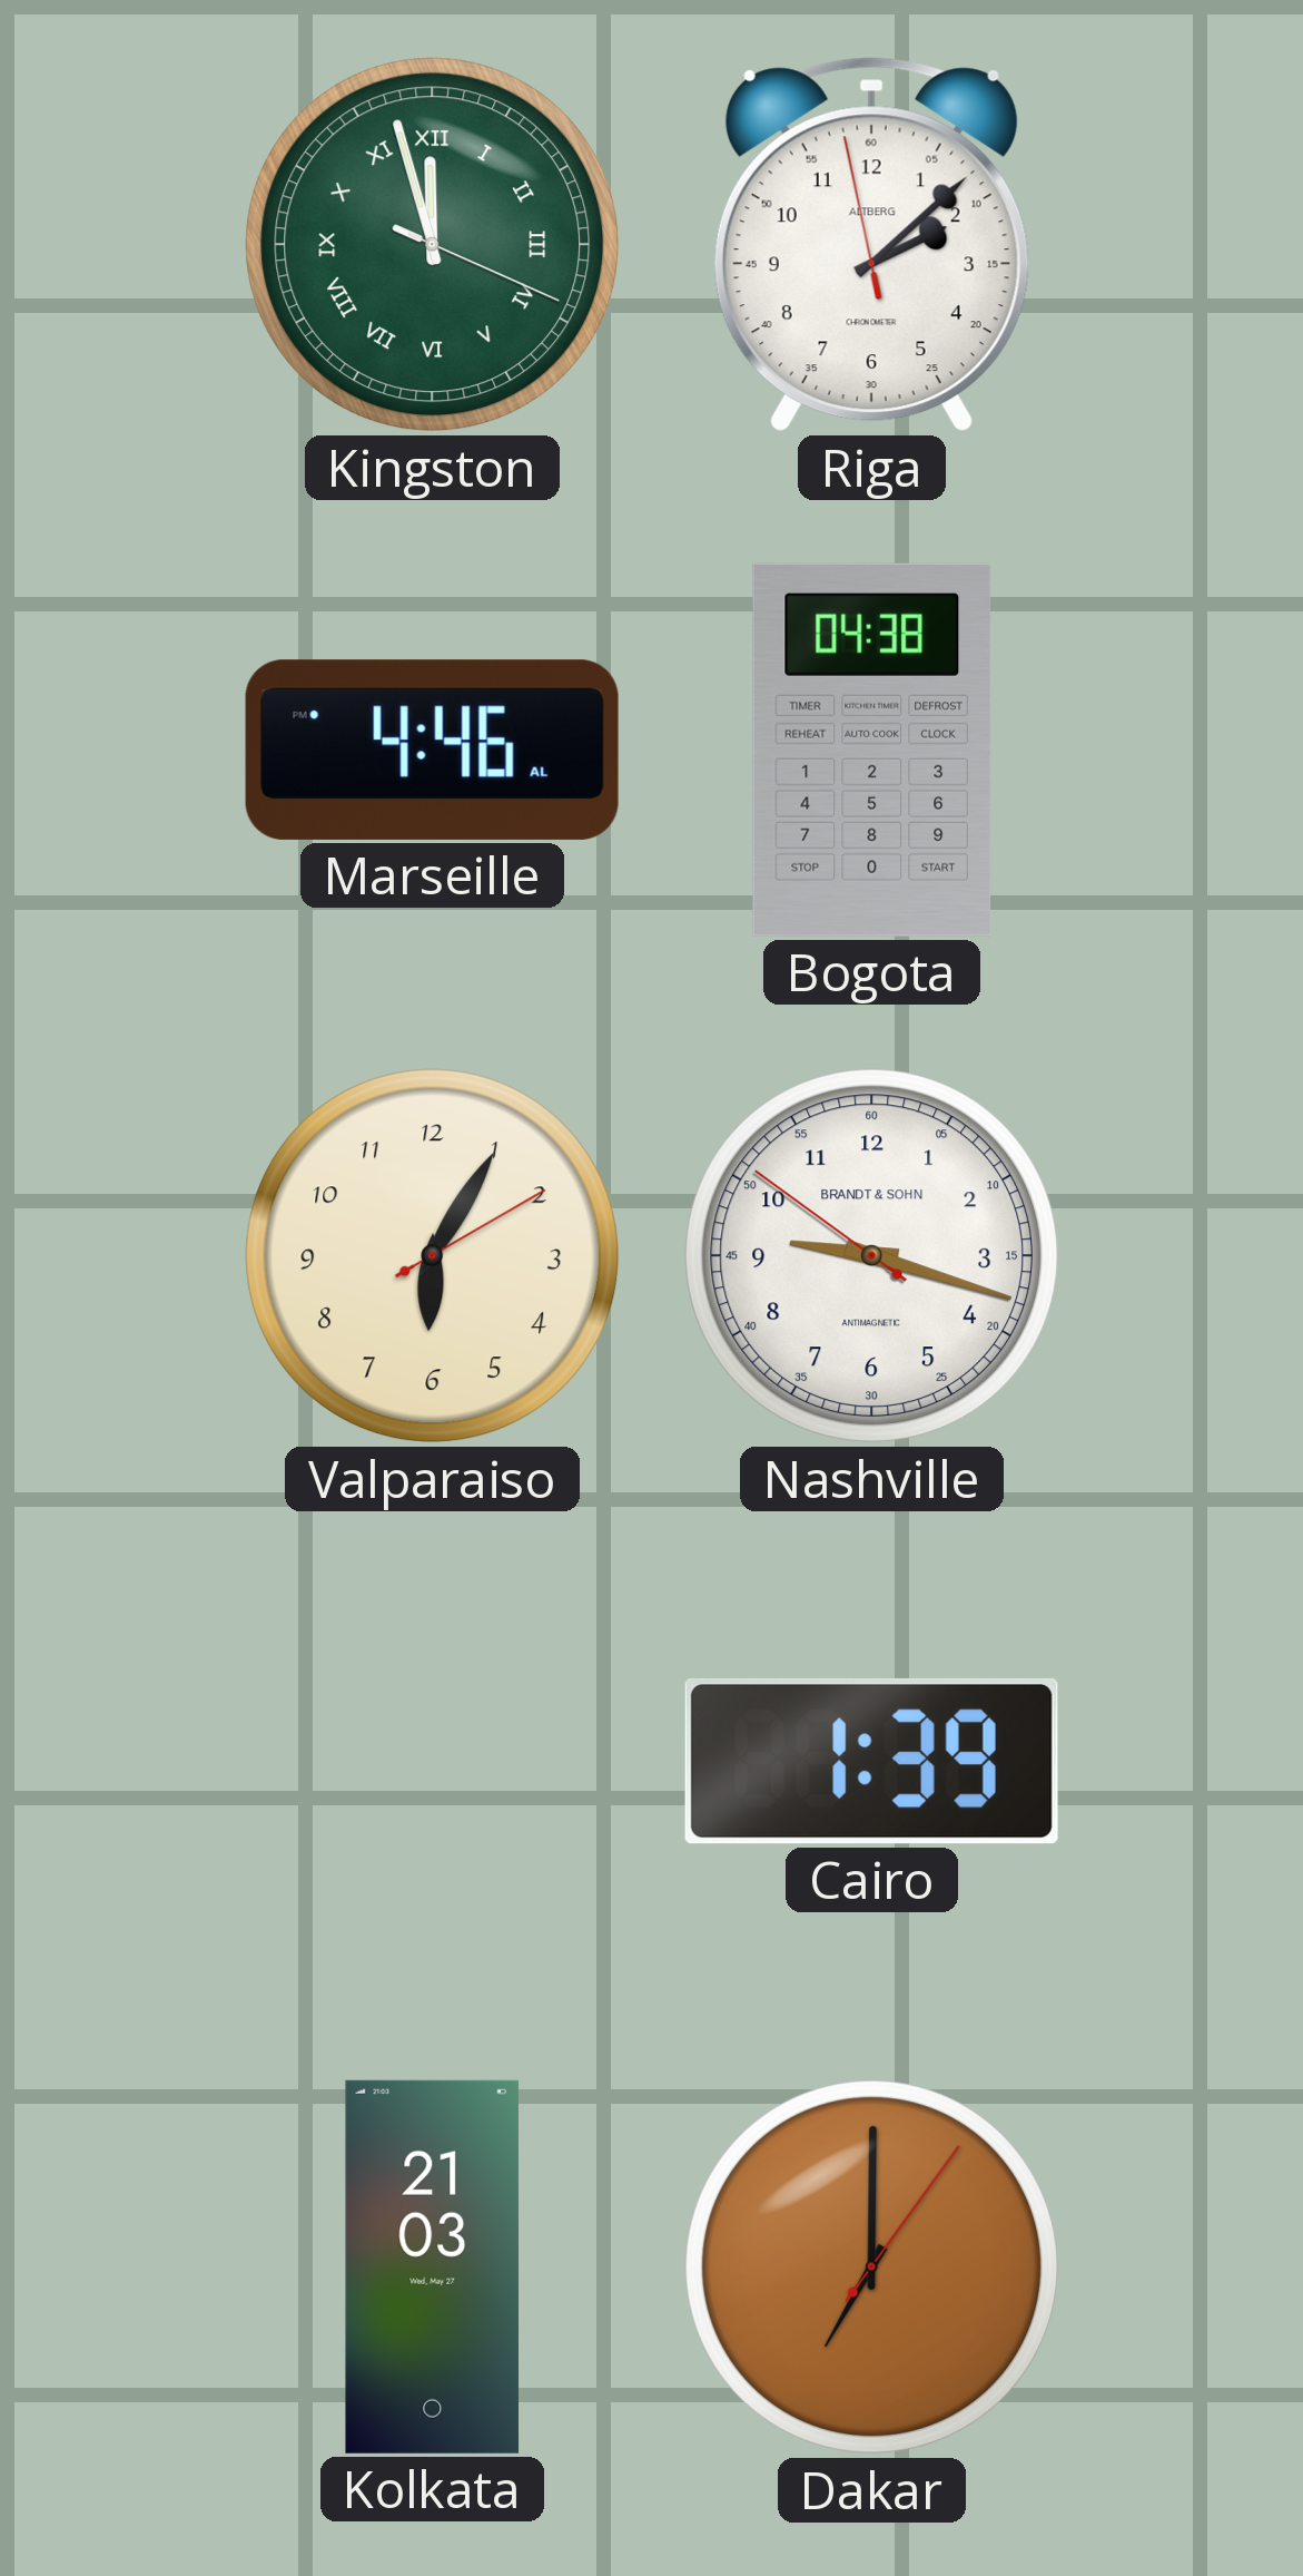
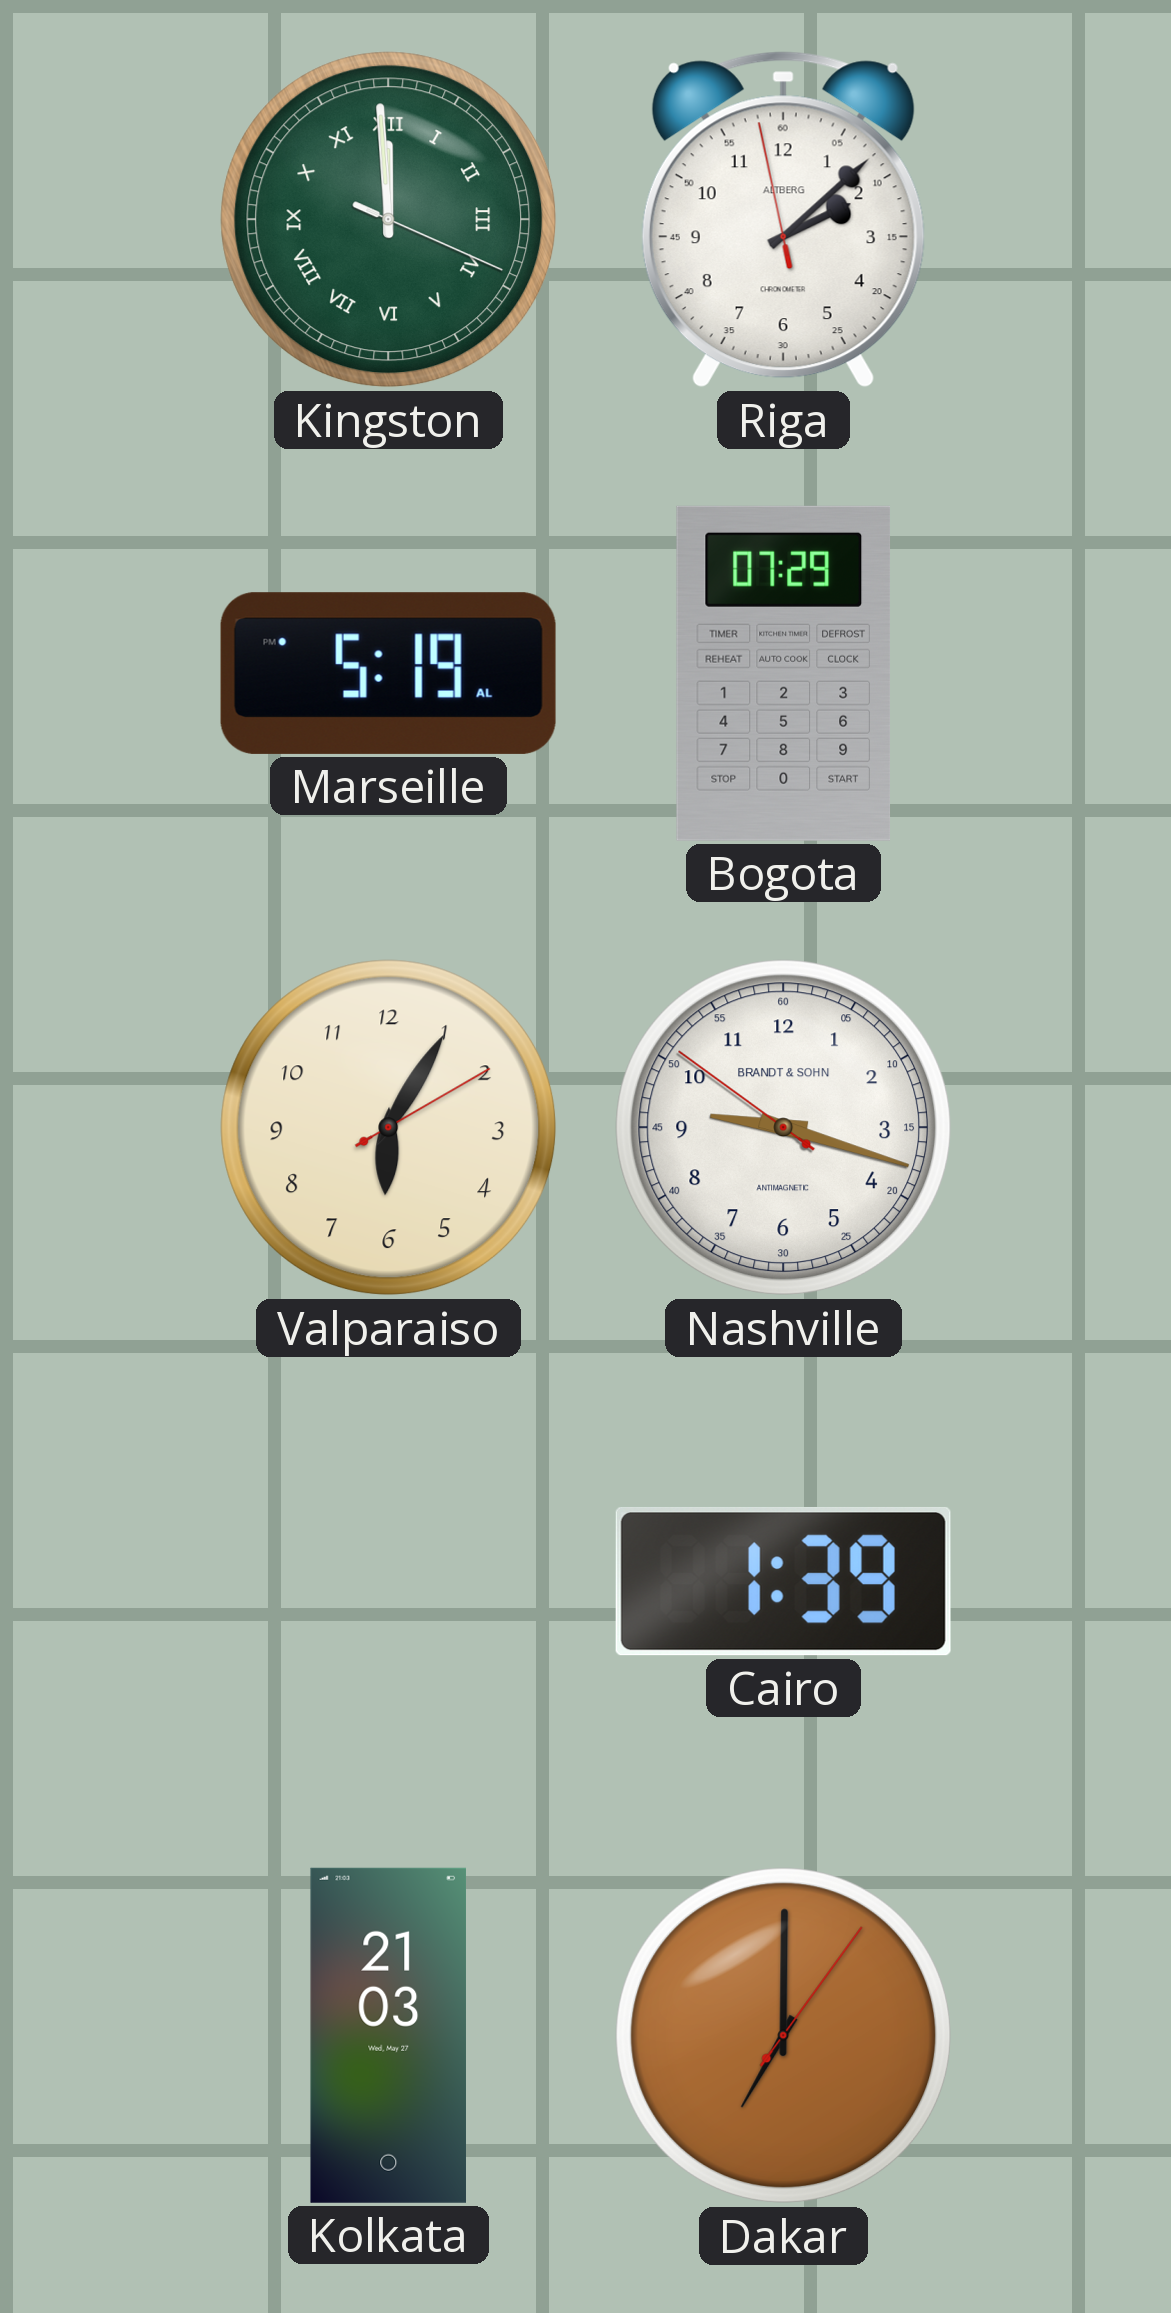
Kingston: 11:57 -> 11:59
Marseille: 4:46 -> 5:19
Bogota: 04:38 -> 07:29
